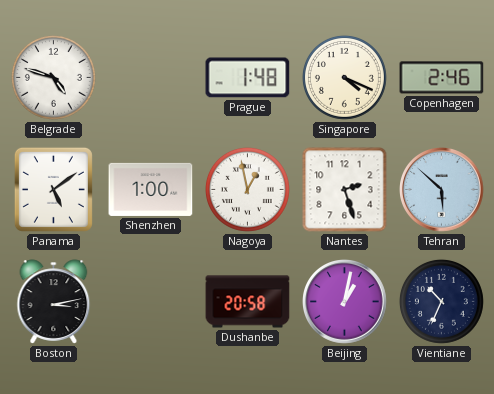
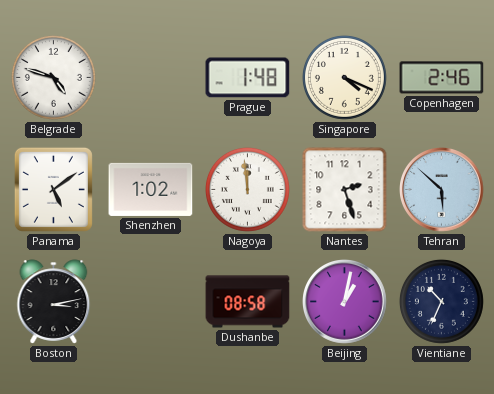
Shenzhen: 1:00 -> 1:02
Nagoya: 12:58 -> 11:59
Dushanbe: 20:58 -> 08:58
